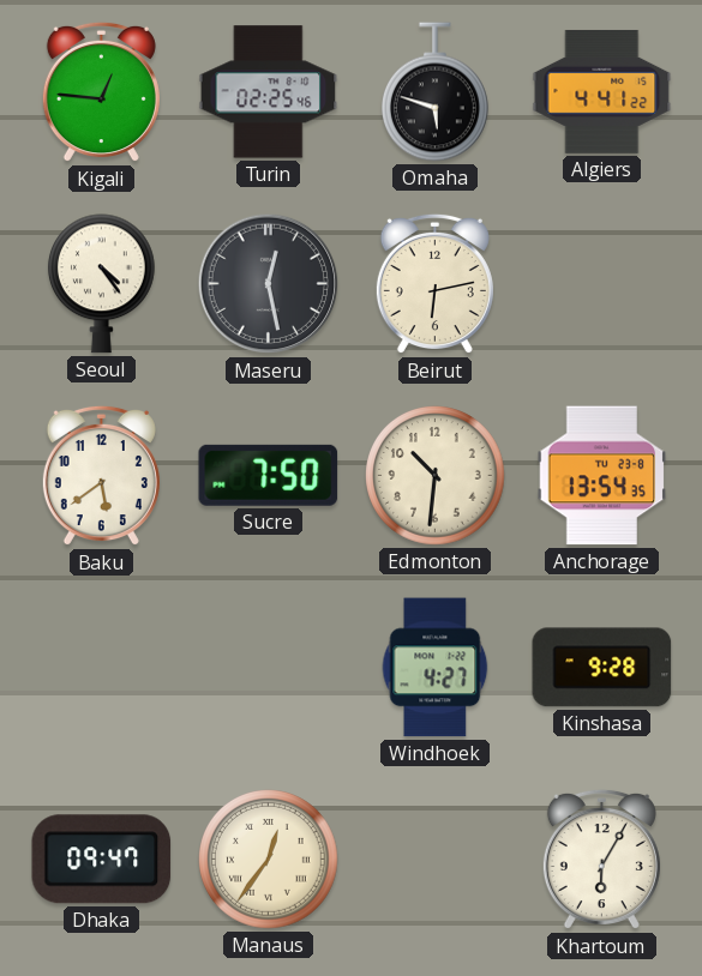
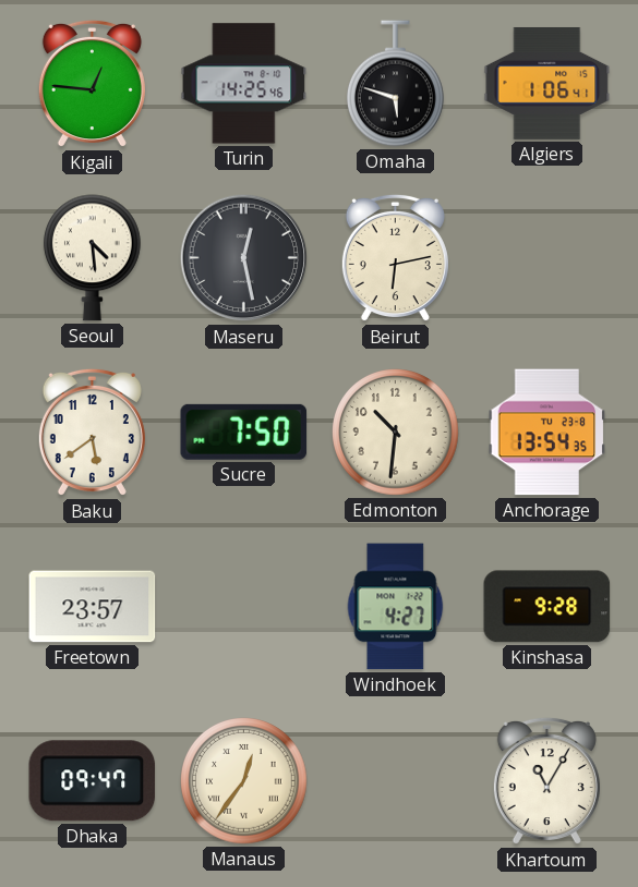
Turin: 02:25 -> 14:25
Algiers: 4:41 -> 1:06
Seoul: 4:24 -> 4:29
Freetown: none -> 23:57
Khartoum: 6:05 -> 11:05
